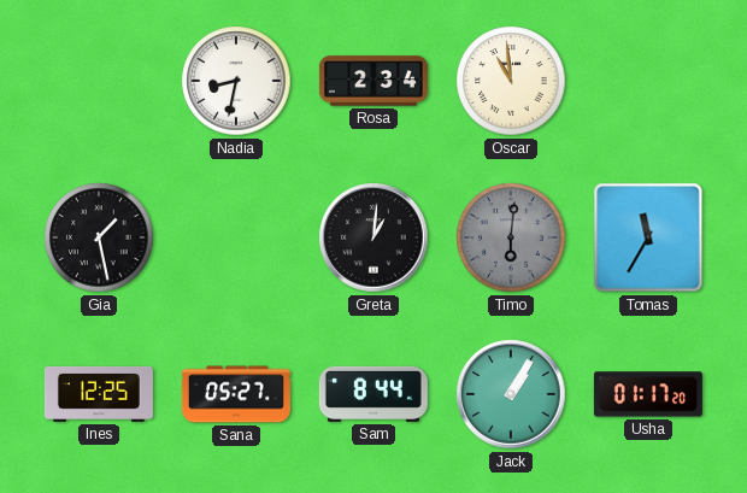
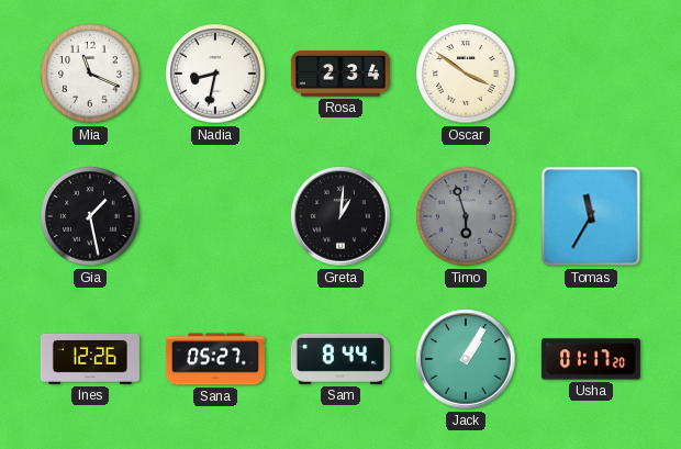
Mia: none -> 11:19
Oscar: 10:59 -> 3:51
Timo: 6:01 -> 5:57
Ines: 12:25 -> 12:26
